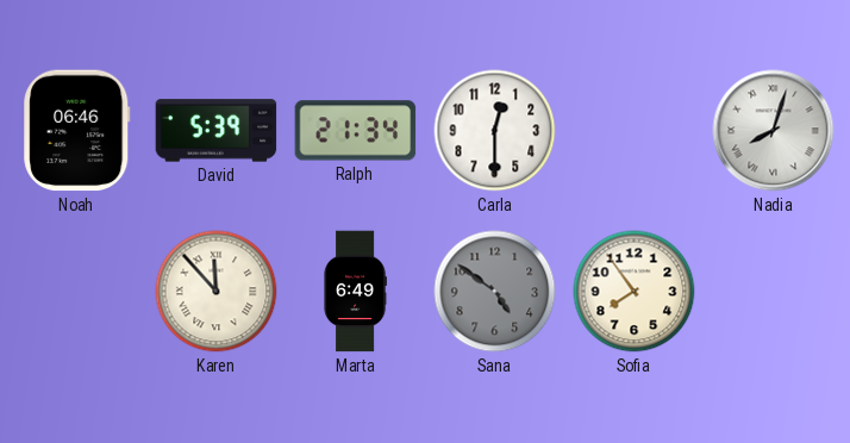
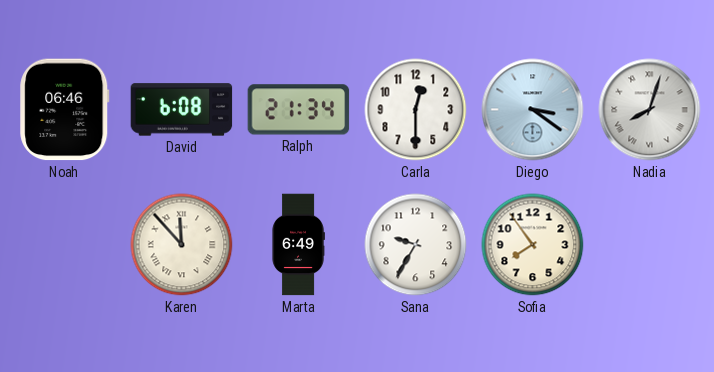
David: 5:39 -> 6:08
Diego: none -> 3:21
Sana: 4:51 -> 9:35
Sana dial: grey -> white
